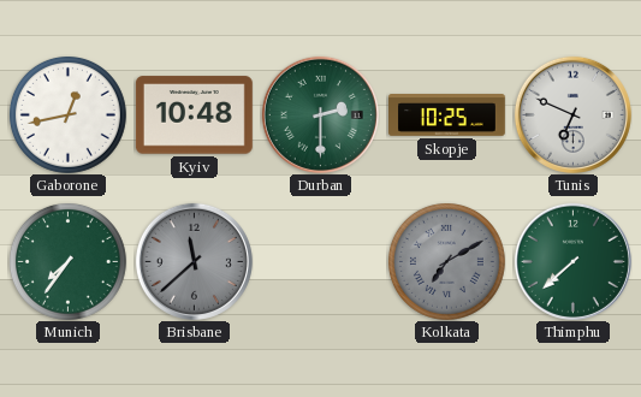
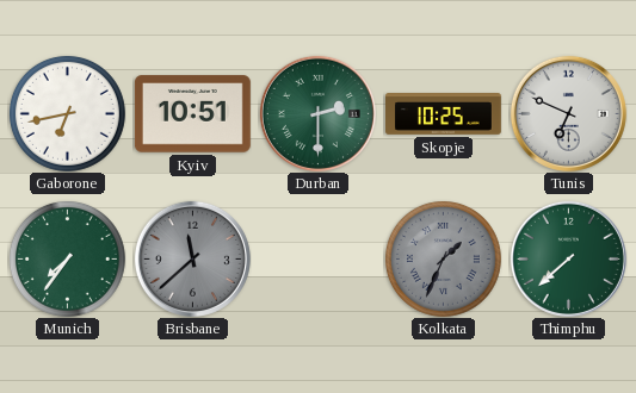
Gaborone: 12:43 -> 6:43
Kyiv: 10:48 -> 10:51
Kolkata: 7:10 -> 1:34
